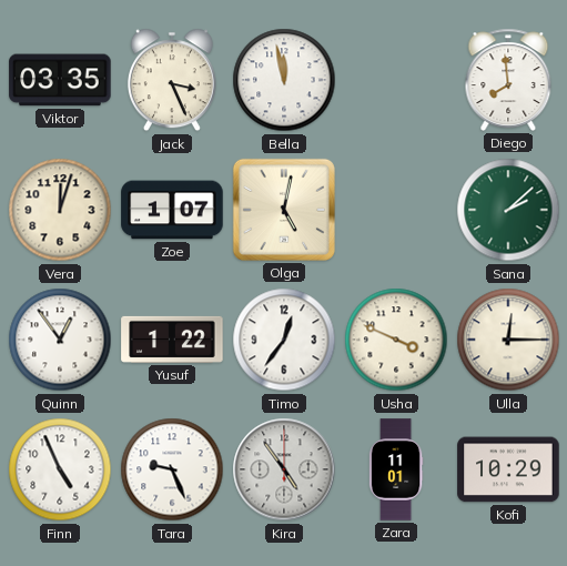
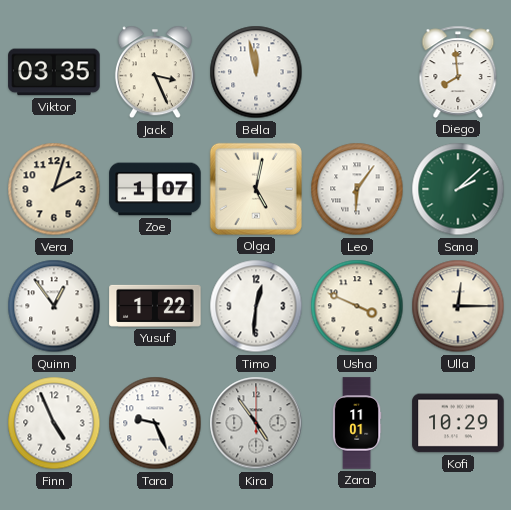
Vera: 12:03 -> 2:03
Leo: none -> 6:06
Timo: 12:36 -> 12:31
